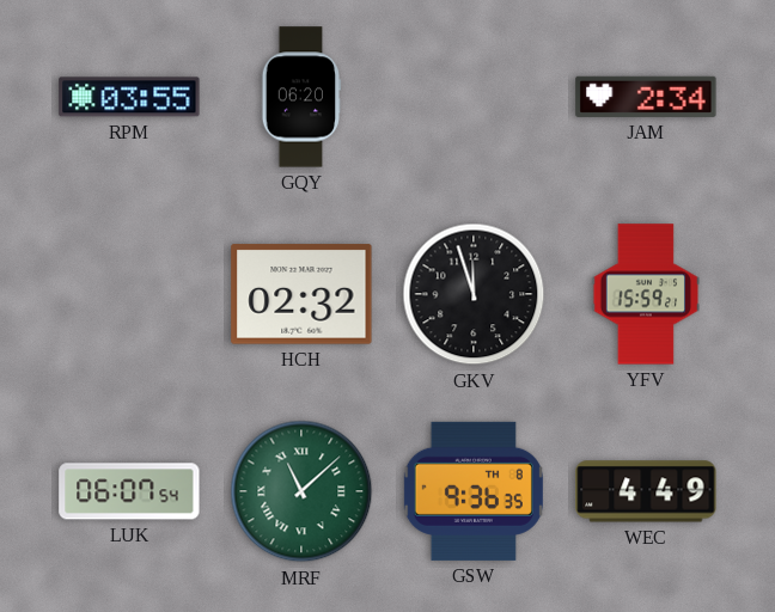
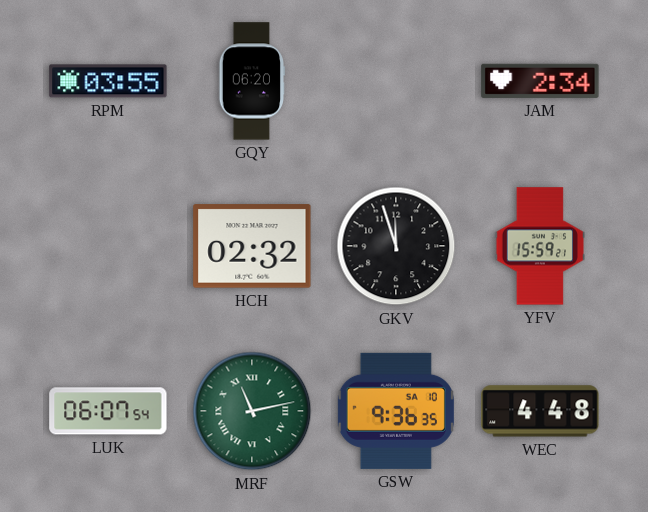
MRF: 11:08 -> 11:13
GSW date: TH 8 -> SA 10
WEC: 4:49 -> 4:48
